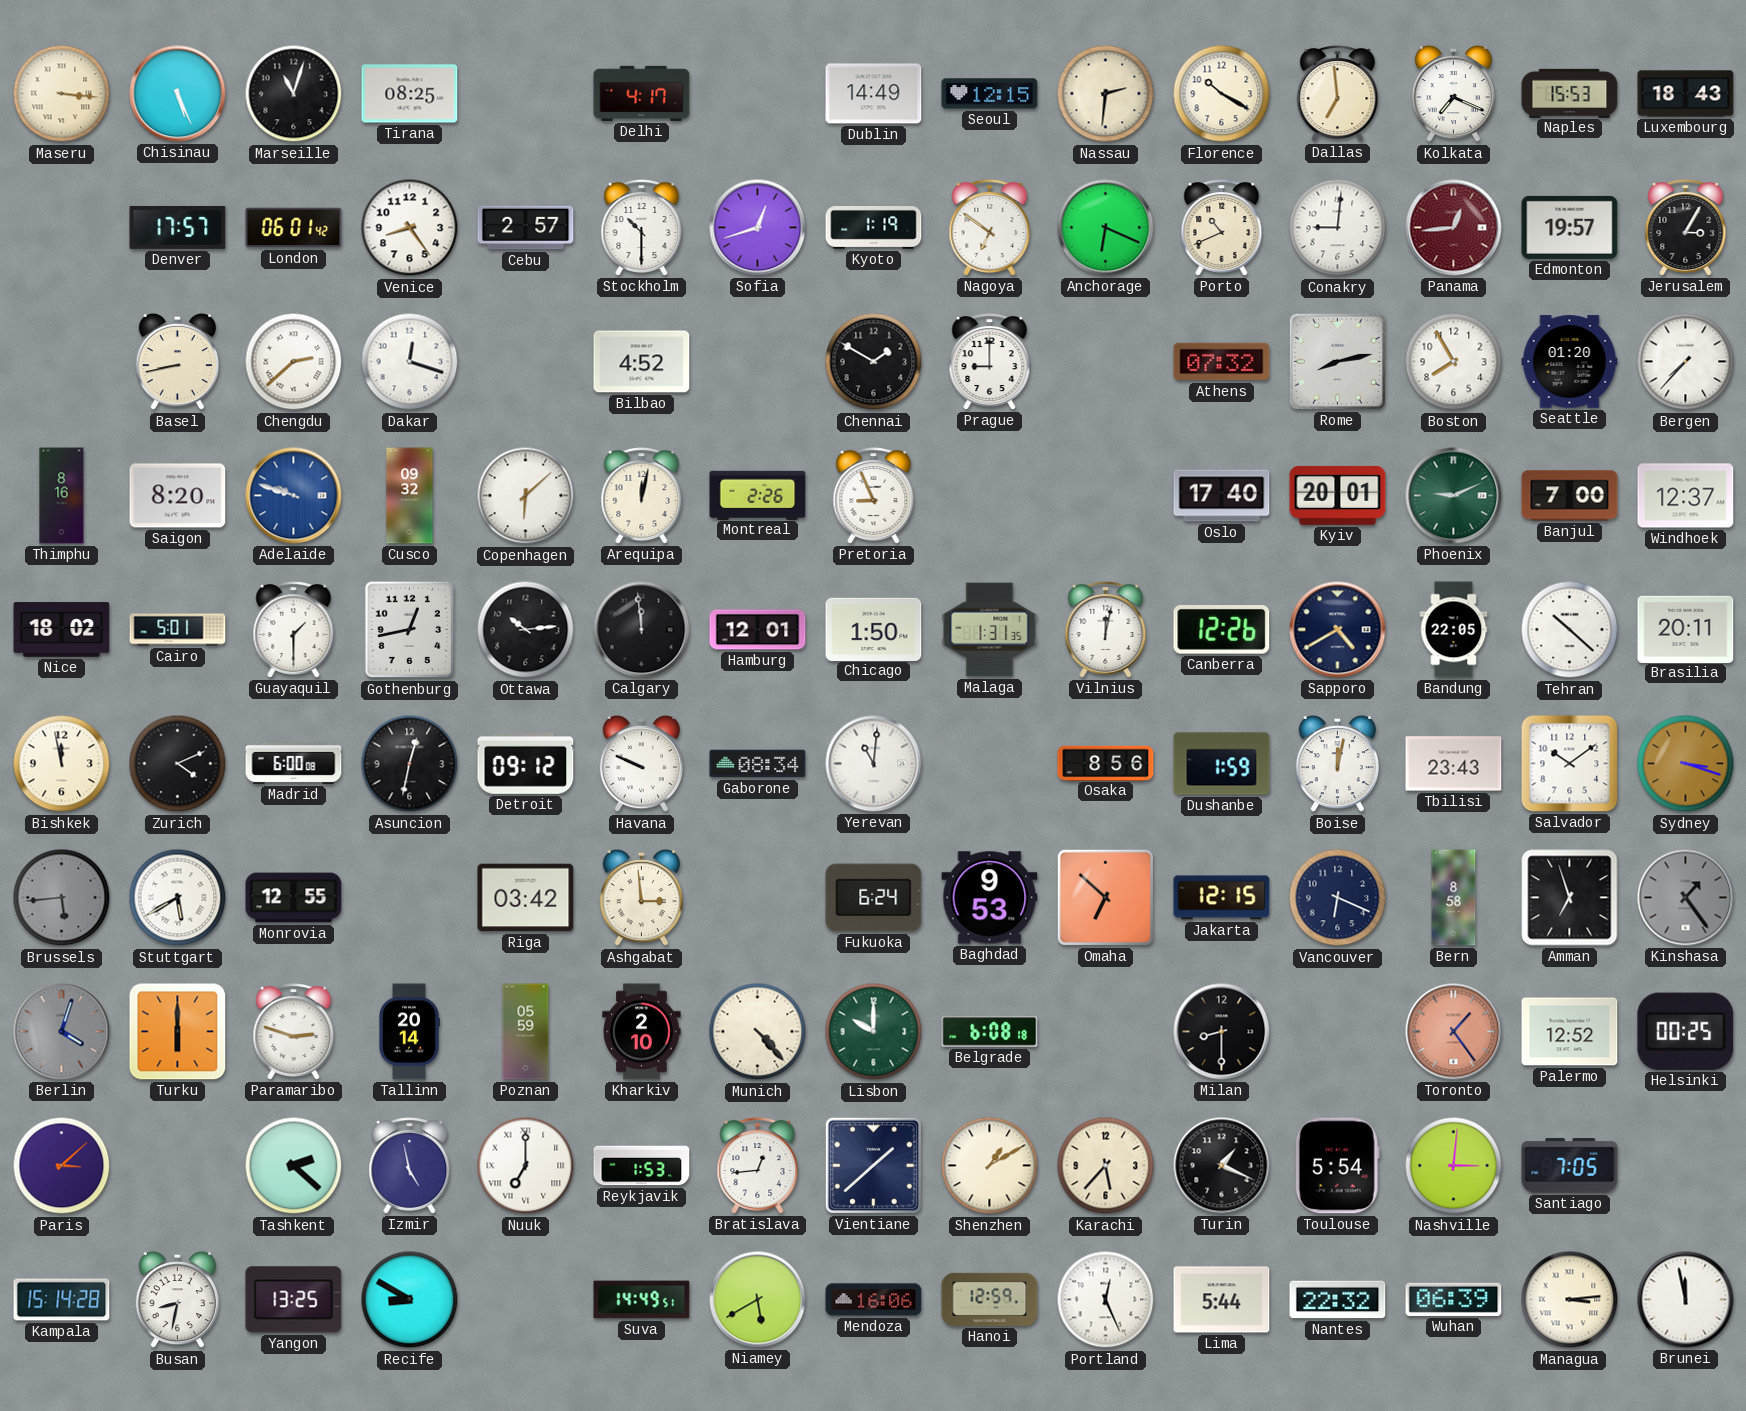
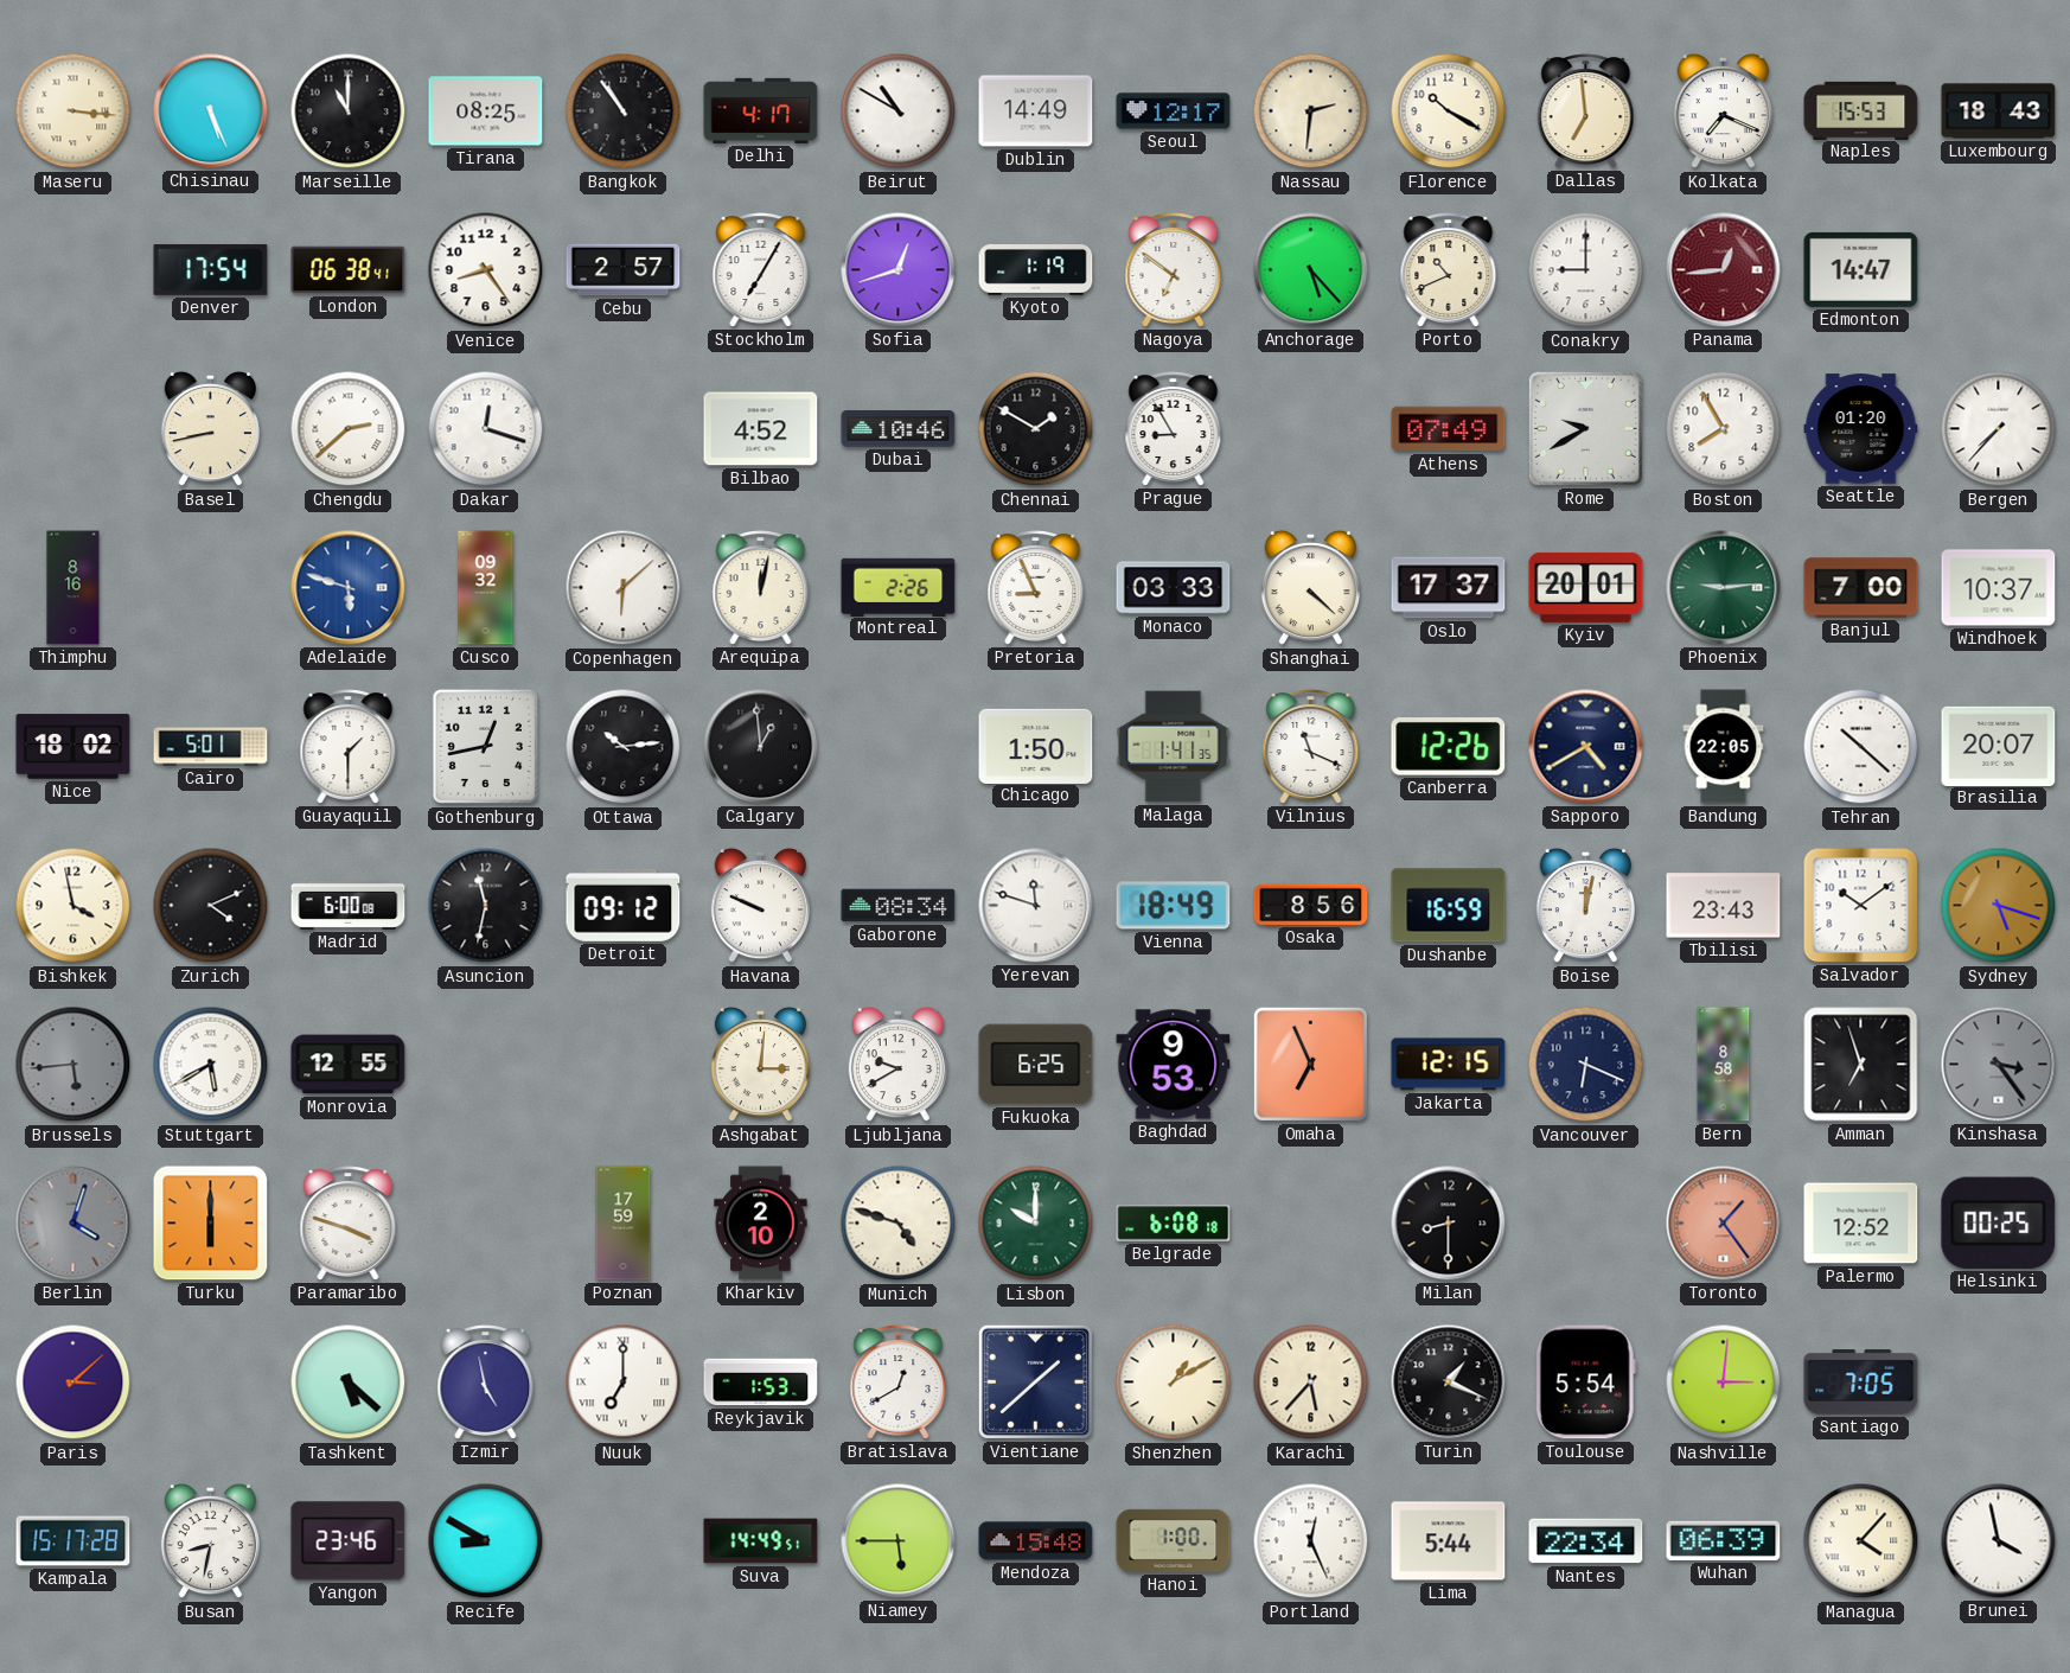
Marseille: 11:03 -> 11:00
Bangkok: none -> 10:54
Beirut: none -> 10:50
Seoul: 12:15 -> 12:17
Denver: 17:57 -> 17:54
London: 06:01 -> 06:38
Stockholm: 10:30 -> 7:05
Anchorage: 6:19 -> 5:23
Conakry: 9:01 -> 9:00
Edmonton: 19:57 -> 14:47
Jerusalem: 3:05 -> none
Dubai: none -> 10:46
Prague: 9:00 -> 8:55
Athens: 07:32 -> 07:49
Rome: 8:13 -> 9:40
Saigon: 8:20 -> none
Adelaide: 9:48 -> 5:48
Monaco: none -> 03:33
Shanghai: none -> 4:22
Oslo: 17:40 -> 17:37
Phoenix: 9:11 -> 9:14
Windhoek: 12:37 -> 10:37
Calgary: 11:59 -> 12:59
Hamburg: 12:01 -> none
Malaga: 1:31 -> 1:41
Vilnius: 12:02 -> 11:19
Brasilia: 20:11 -> 20:07
Bishkek: 11:58 -> 3:58
Asuncion: 12:32 -> 11:32
Yerevan: 11:01 -> 11:48
Vienna: none -> 18:49
Dushanbe: 1:59 -> 16:59
Sydney: 3:18 -> 5:18
Riga: 03:42 -> none
Ashgabat: 2:59 -> 3:01
Ljubljana: none -> 9:40
Fukuoka: 6:24 -> 6:25
Omaha: 6:52 -> 6:56
Kinshasa: 1:24 -> 3:24
Paramaribo: 2:48 -> 3:48
Tallinn: 20:14 -> none
Poznan: 05:59 -> 17:59
Munich: 4:23 -> 4:48
Tashkent: 2:22 -> 5:22
Bratislava: 12:44 -> 12:40
Kampala: 15:14 -> 15:17
Yangon: 13:25 -> 23:46
Niamey: 5:40 -> 5:45
Mendoza: 16:06 -> 15:48
Hanoi: 12:59 -> 1:00
Nantes: 22:32 -> 22:34
Managua: 3:14 -> 4:07
Brunei: 11:58 -> 3:58
